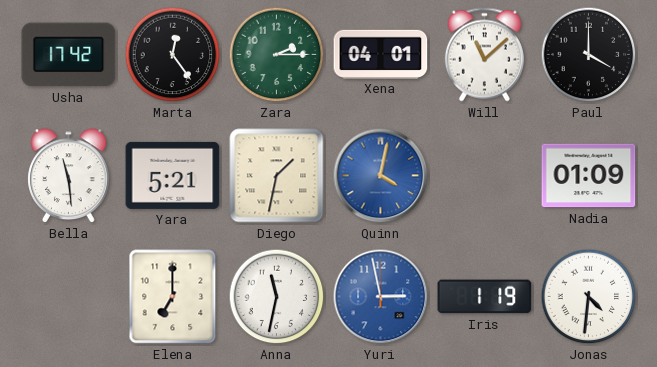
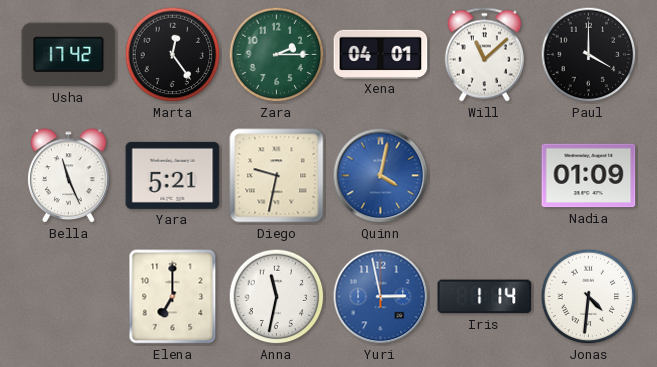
Bella: 11:29 -> 11:26
Diego: 1:32 -> 9:32
Iris: 1:19 -> 1:14
